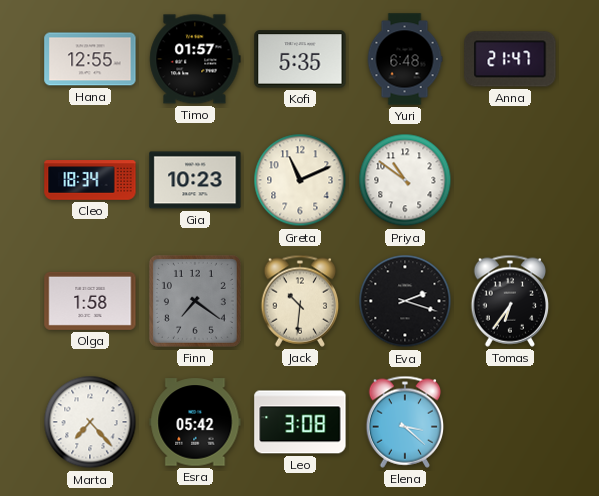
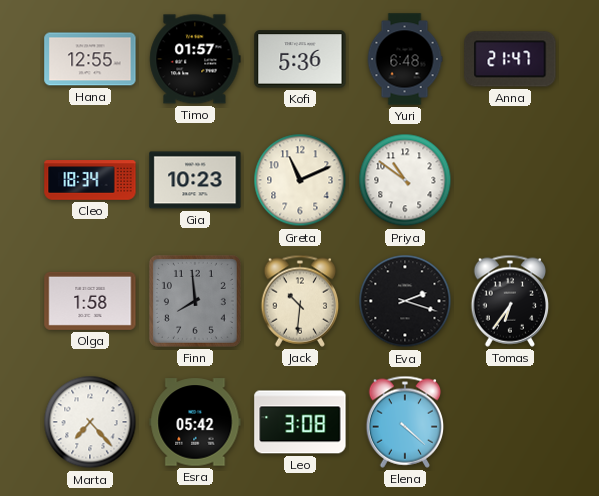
Kofi: 5:35 -> 5:36
Finn: 7:21 -> 7:59
Elena: 3:22 -> 4:22
